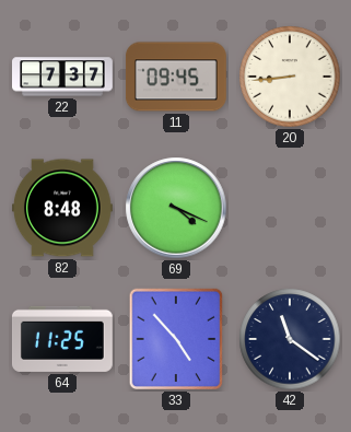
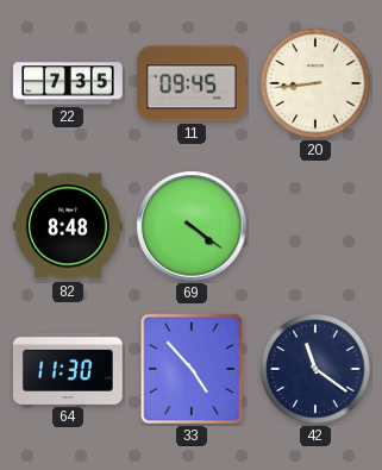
22: 7:37 -> 7:35
69: 4:19 -> 4:21
64: 11:25 -> 11:30
